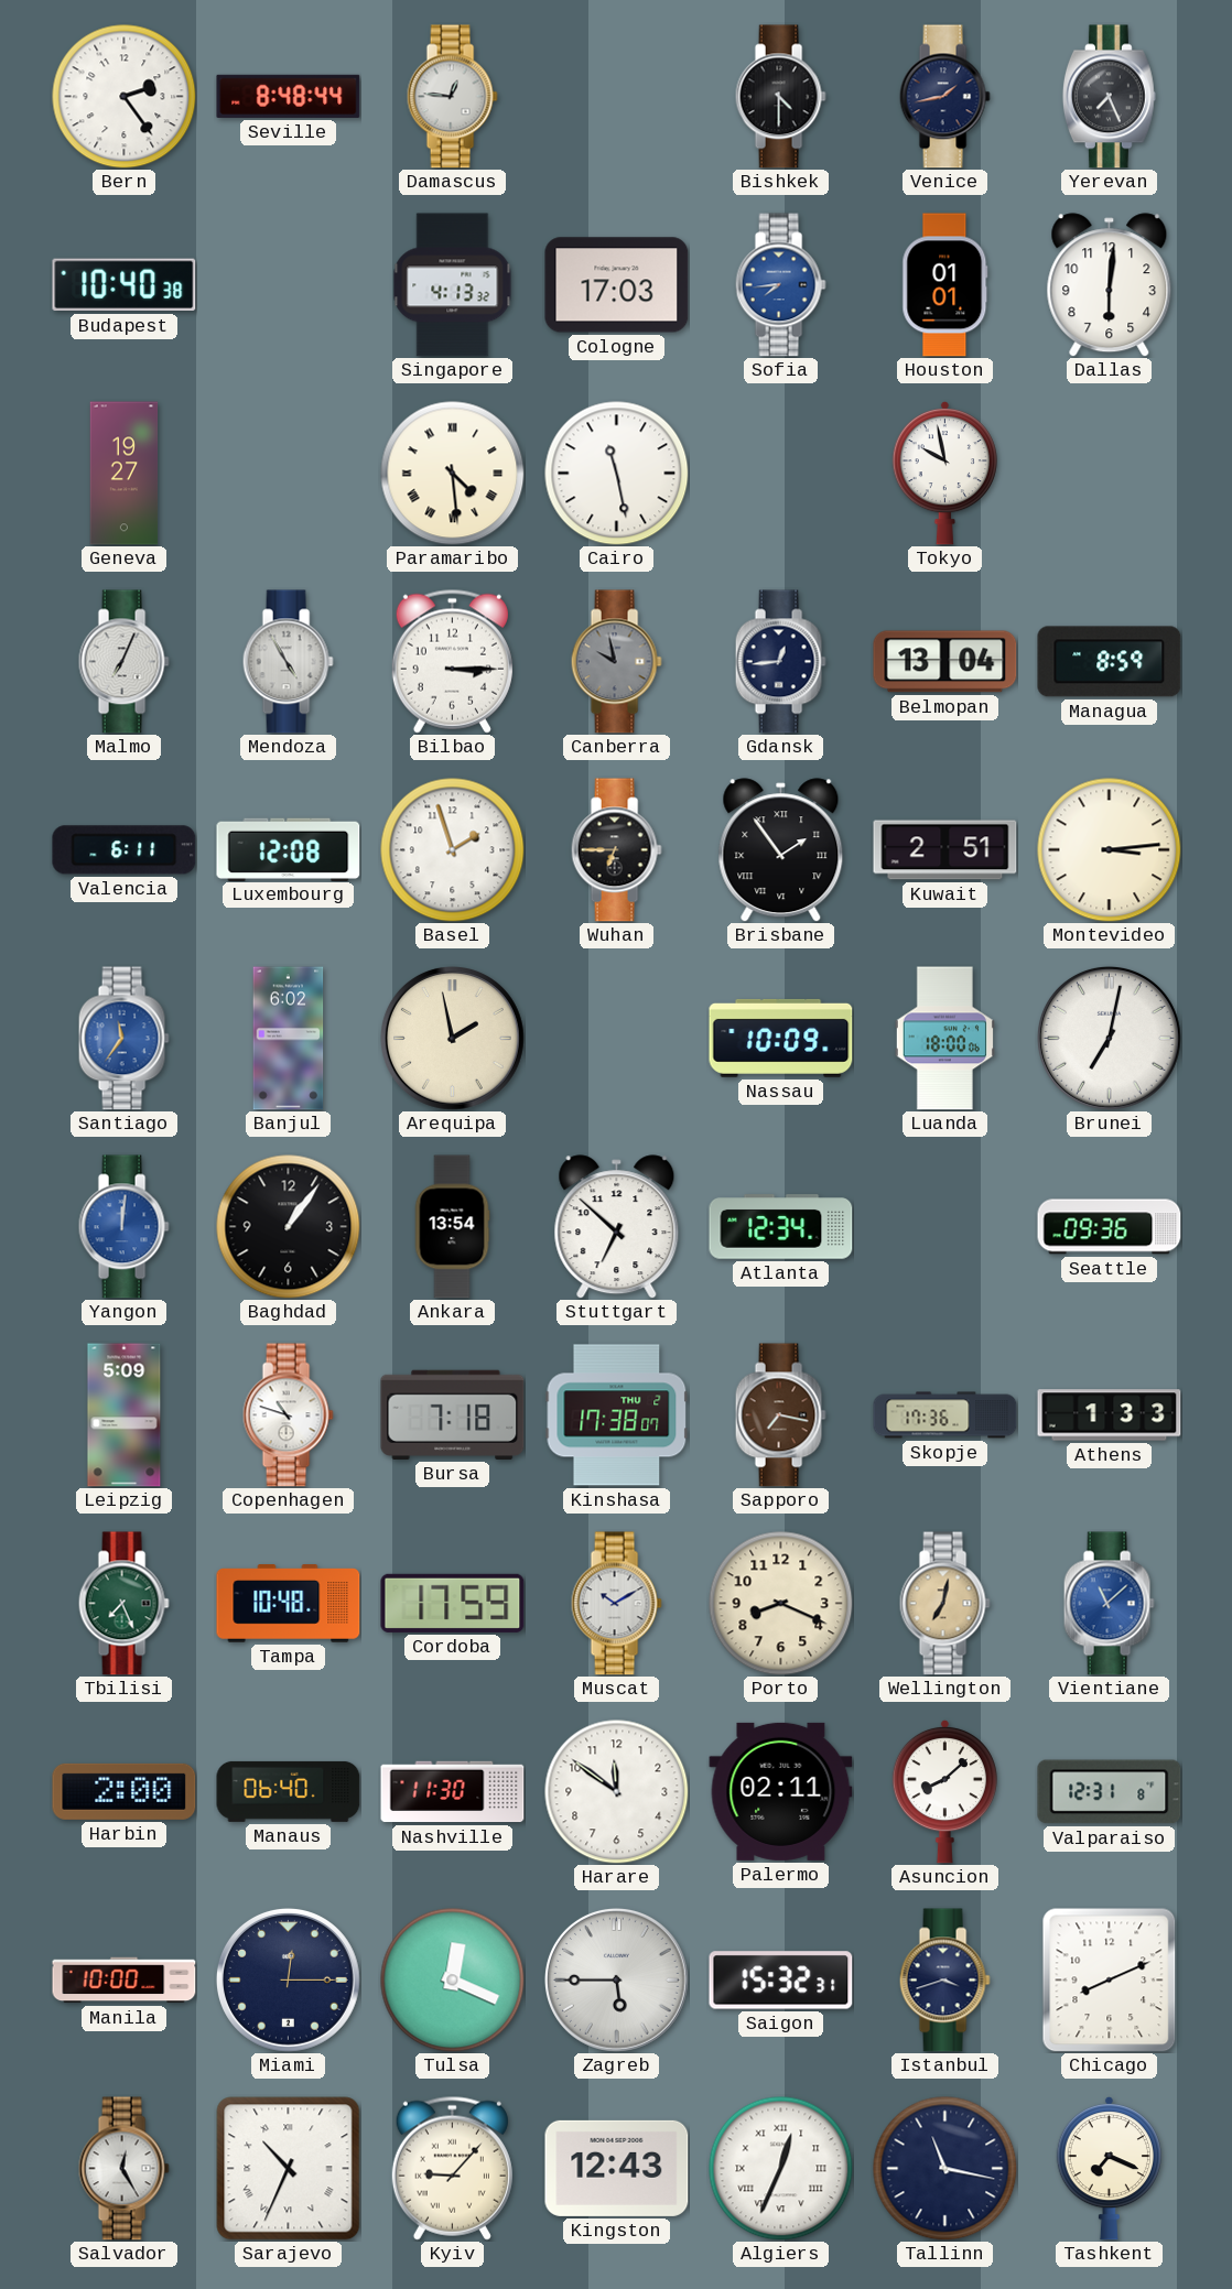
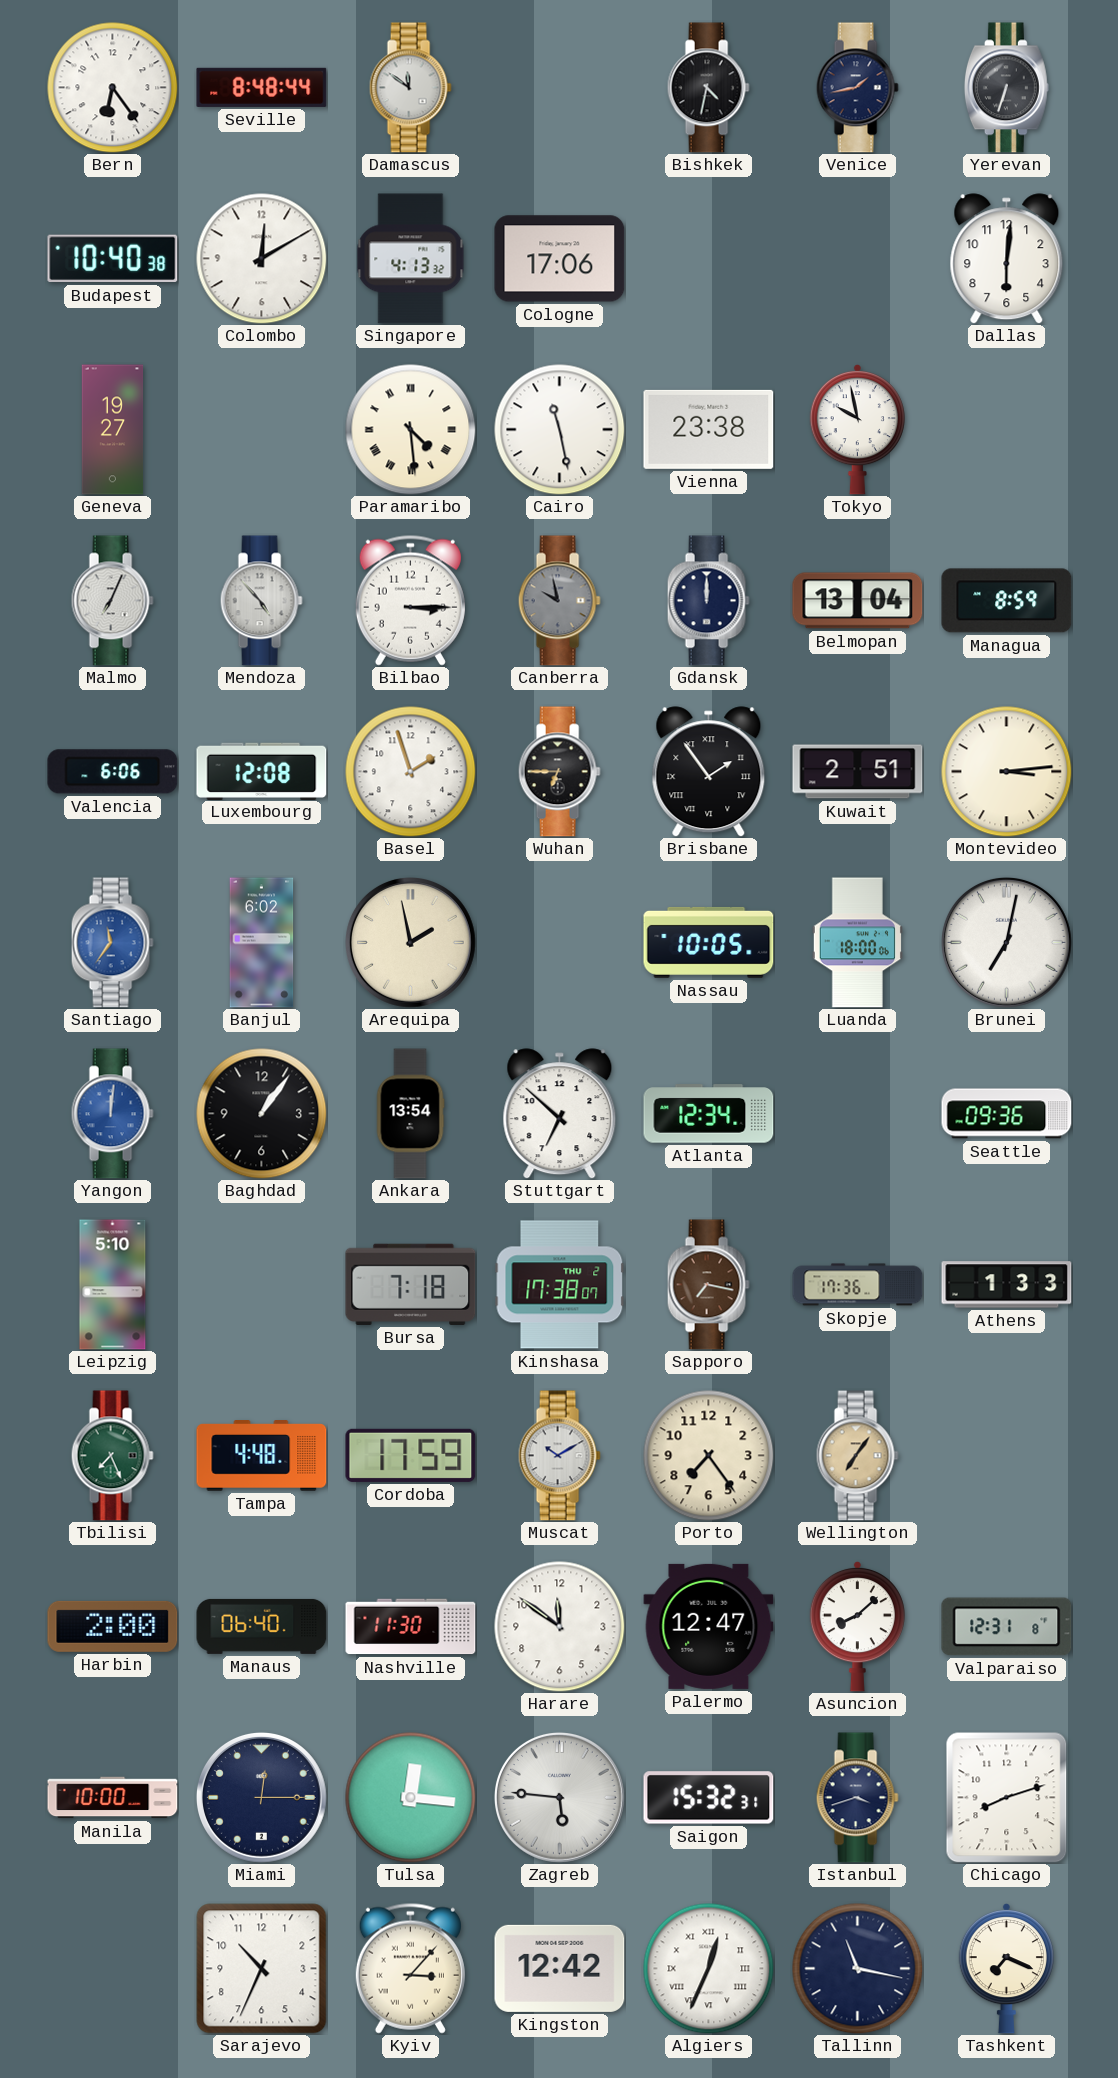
Bern: 2:24 -> 6:24
Damascus: 12:46 -> 11:51
Bishkek: 4:30 -> 4:32
Yerevan: 7:26 -> 6:33
Colombo: none -> 12:10
Cologne: 17:03 -> 17:06
Sofia: 7:44 -> none
Houston: 01:01 -> none
Vienna: none -> 23:38
Mendoza: 4:55 -> 4:53
Gdansk: 12:44 -> 12:00
Valencia: 6:11 -> 6:06
Nassau: 10:09 -> 10:05
Leipzig: 5:09 -> 5:10
Copenhagen: 10:48 -> none
Tampa: 10:48 -> 4:48
Porto: 8:19 -> 7:24
Wellington: 7:02 -> 7:06
Vientiane: 11:08 -> none
Palermo: 02:11 -> 12:47
Tulsa: 12:19 -> 12:16
Zagreb: 5:45 -> 5:46
Chicago: 8:11 -> 8:12
Salvador: 12:25 -> none
Sarajevo numerals: Roman -> Arabic
Kyiv: 9:07 -> 3:07
Kingston: 12:43 -> 12:42
